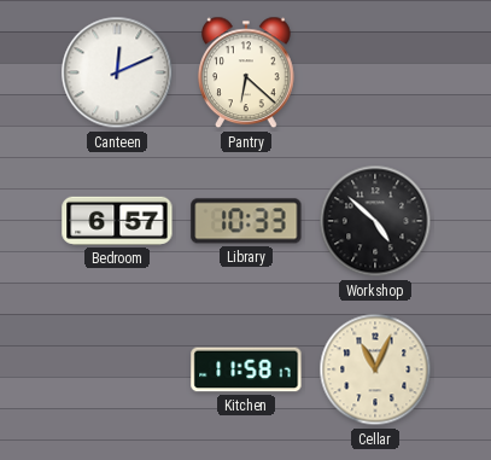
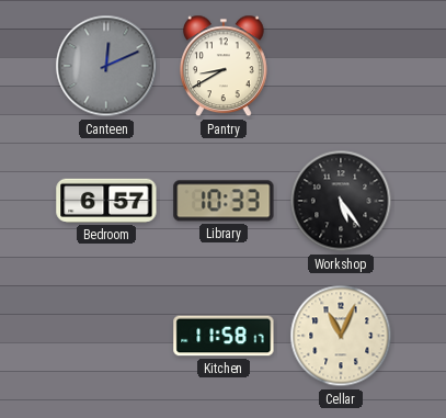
Canteen dial: white -> grey
Pantry: 6:22 -> 8:40
Workshop: 4:52 -> 5:24
